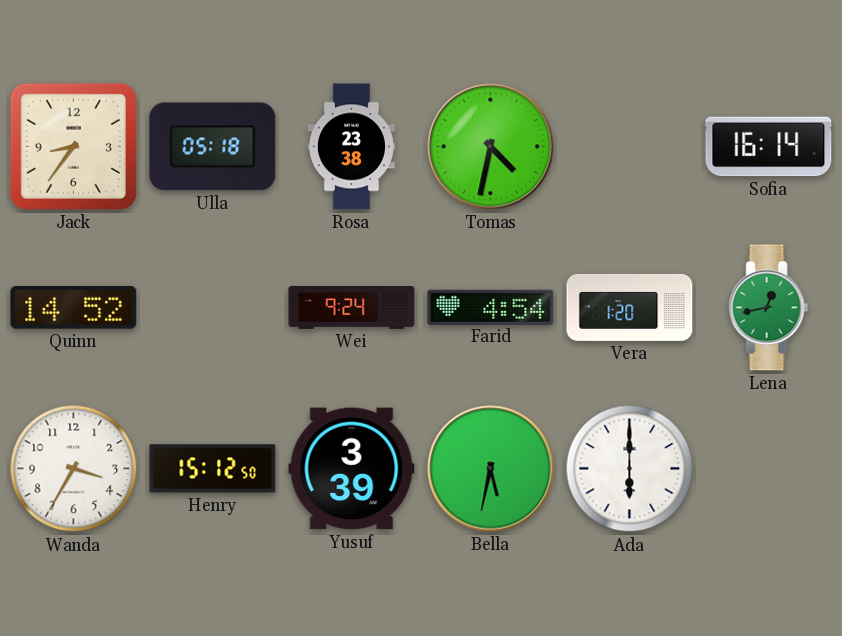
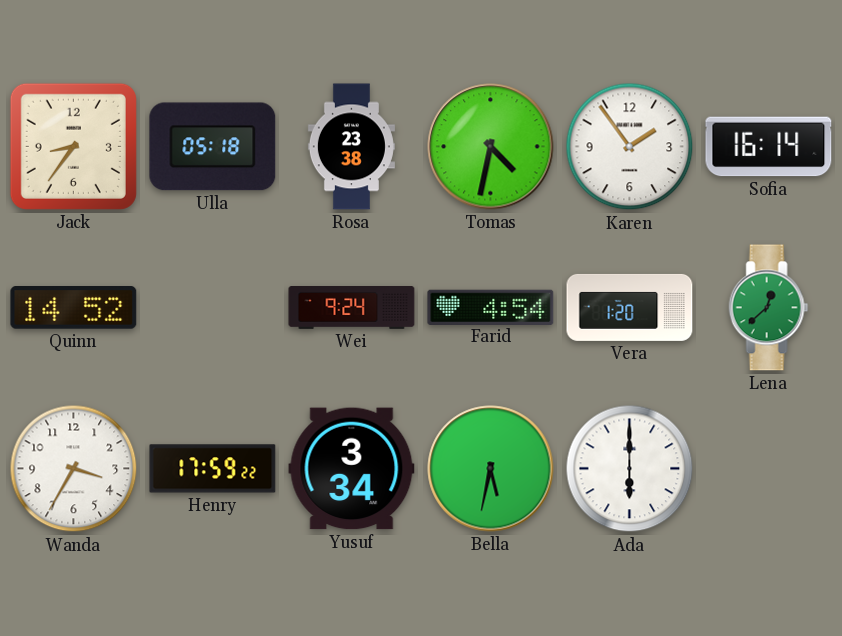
Karen: none -> 1:54
Lena: 12:43 -> 12:38
Henry: 15:12 -> 17:59
Yusuf: 3:39 -> 3:34
